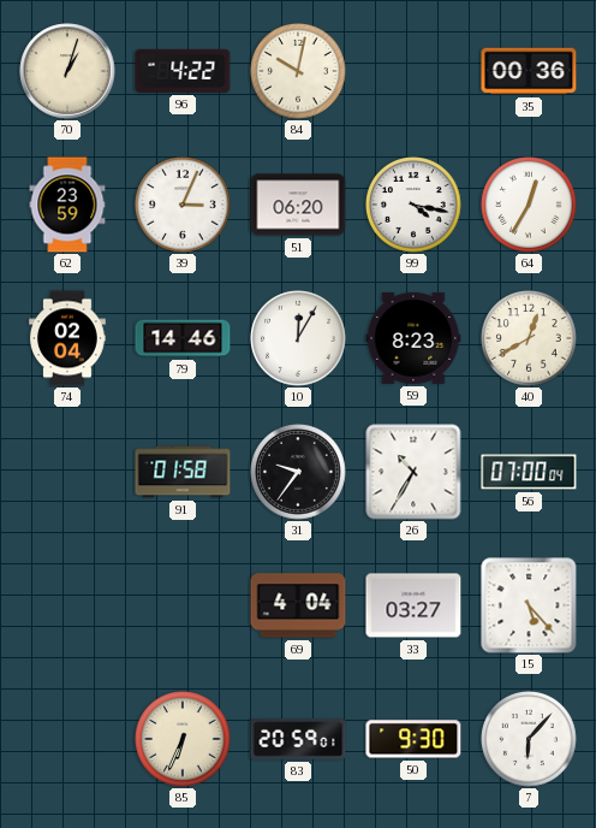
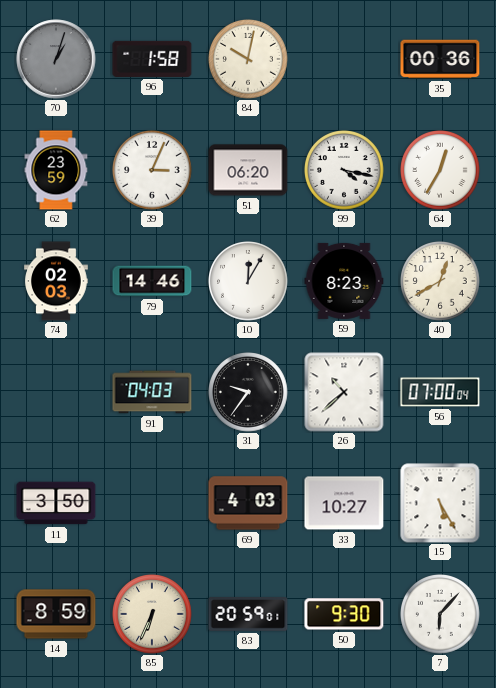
70 dial: cream -> grey
96: 4:22 -> 1:58
74: 02:04 -> 02:03
91: 01:58 -> 04:03
26: 10:35 -> 10:38
11: none -> 3:50
69: 4:04 -> 4:03
33: 03:27 -> 10:27
15: 5:23 -> 5:25
14: none -> 8:59
